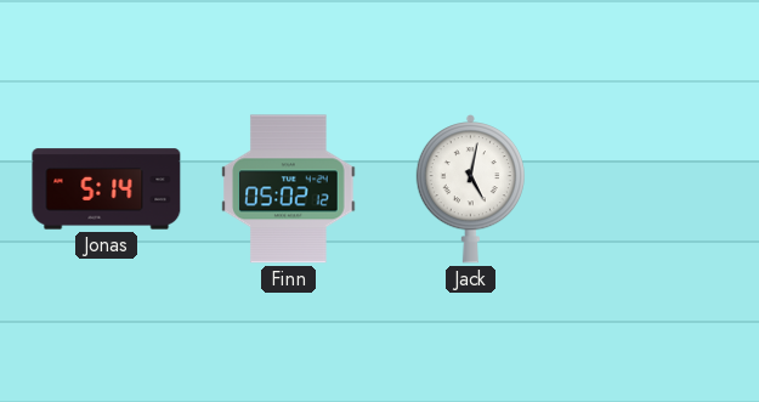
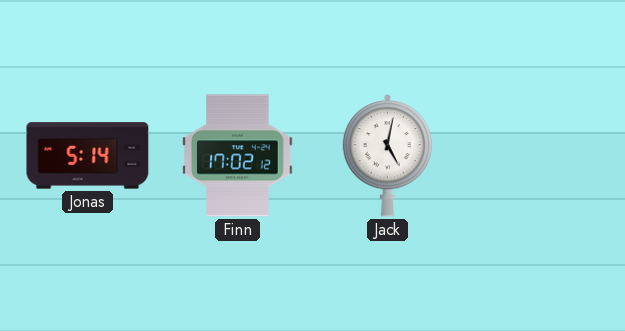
Finn: 05:02 -> 17:02
